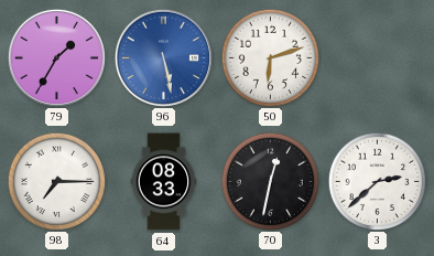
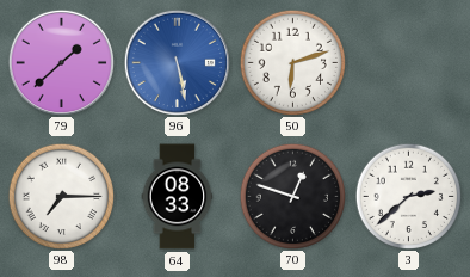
79: 1:35 -> 1:38
70: 12:32 -> 12:48
